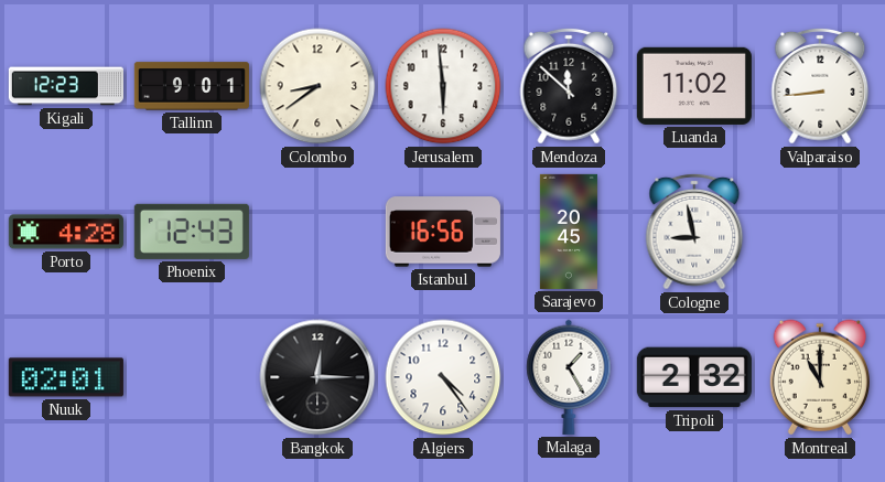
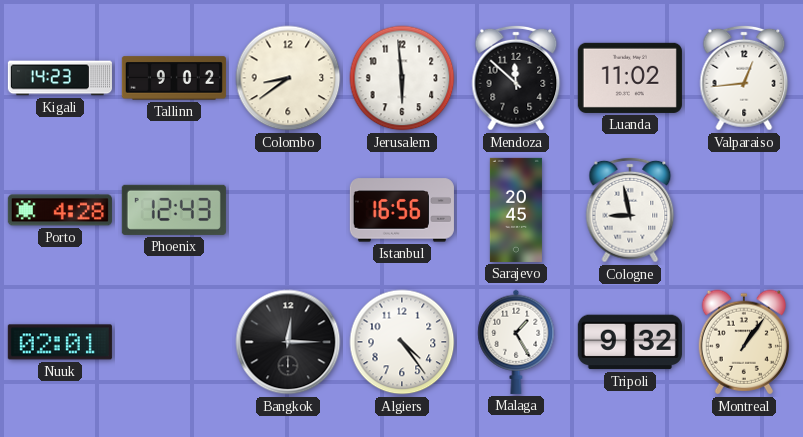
Kigali: 12:23 -> 14:23
Tallinn: 9:01 -> 9:02
Valparaiso: 8:44 -> 12:44
Tripoli: 2:32 -> 9:32
Montreal: 11:00 -> 1:06
